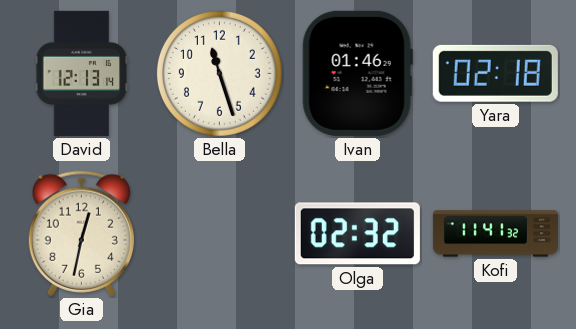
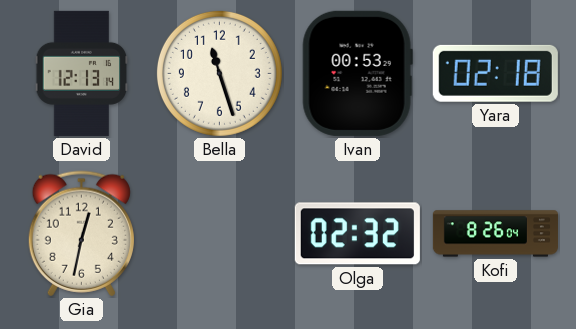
Ivan: 01:46 -> 00:53
Kofi: 11:41 -> 8:26
